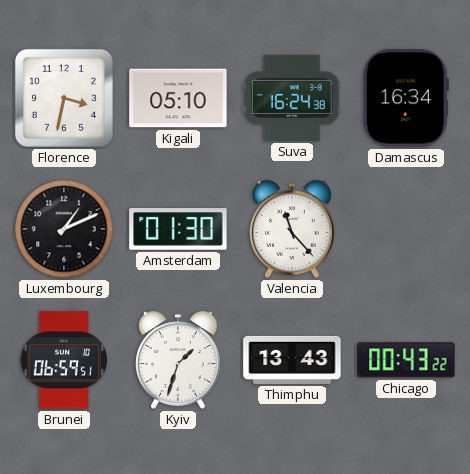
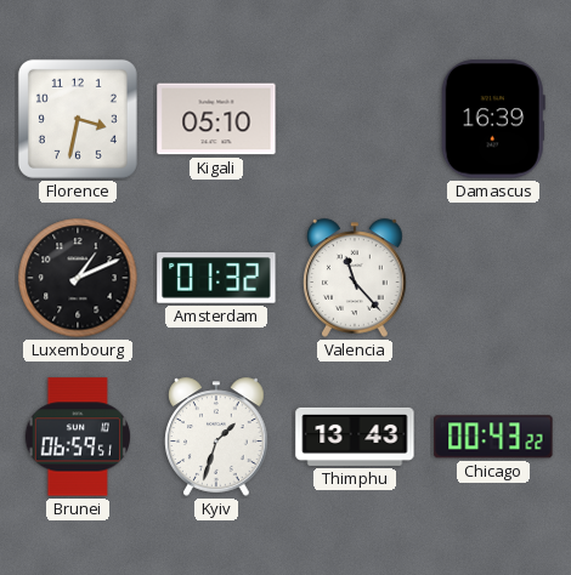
Suva: 16:24 -> none
Damascus: 16:34 -> 16:39
Amsterdam: 01:30 -> 01:32
